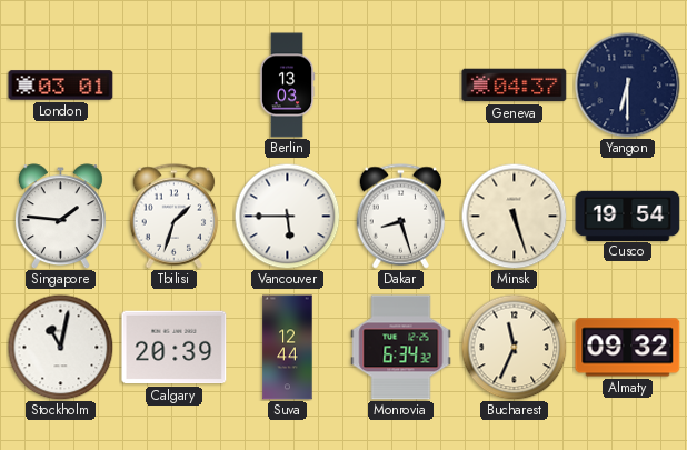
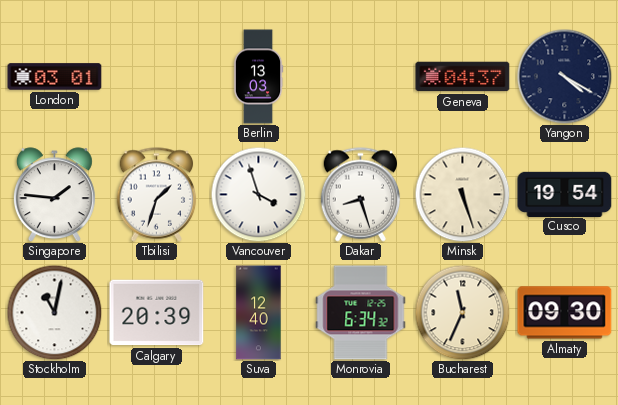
Yangon: 6:30 -> 4:20
Vancouver: 5:45 -> 3:57
Suva: 12:44 -> 12:40
Almaty: 09:32 -> 09:30
